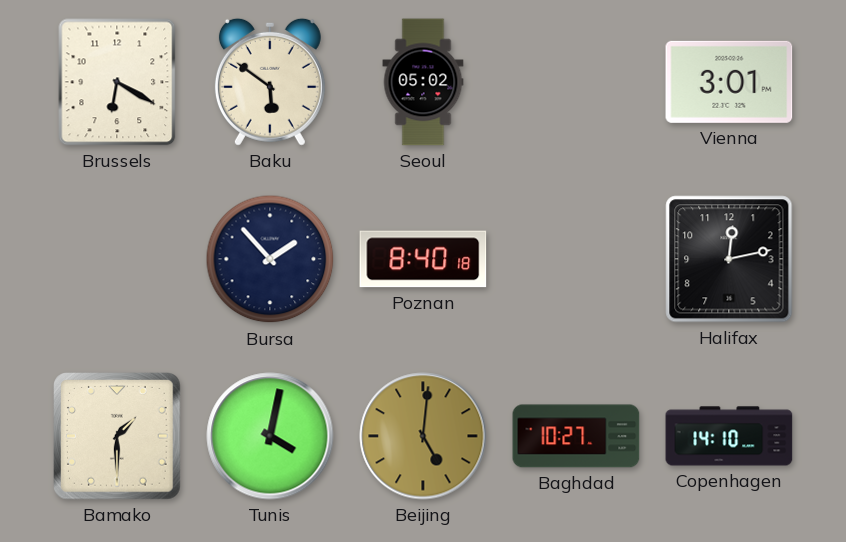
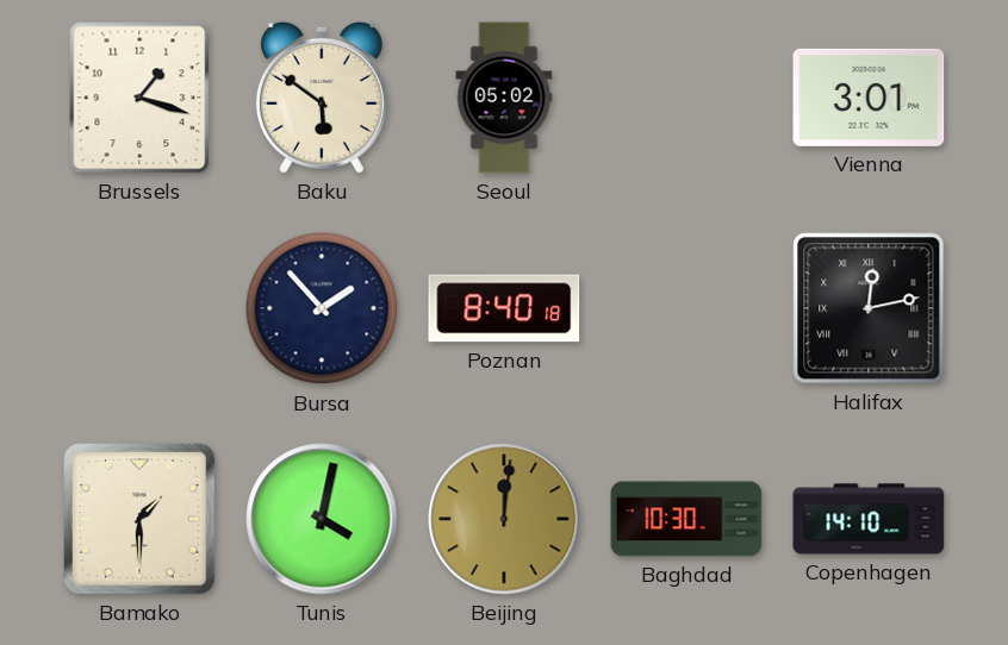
Brussels: 6:20 -> 1:18
Halifax numerals: Arabic -> Roman
Beijing: 5:01 -> 12:01
Baghdad: 10:27 -> 10:30
